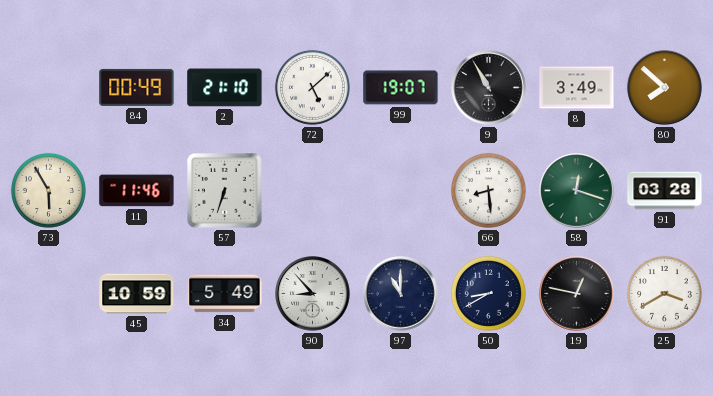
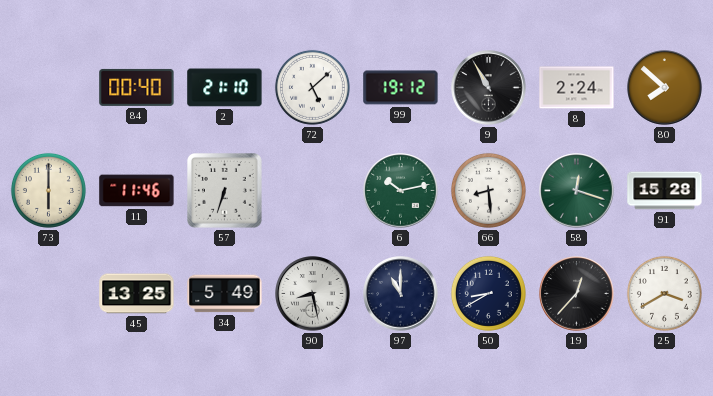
84: 00:49 -> 00:40
99: 19:07 -> 19:12
8: 3:49 -> 2:24
73: 5:55 -> 6:00
6: none -> 10:13
91: 03:28 -> 15:28
45: 10:59 -> 13:25
90: 8:53 -> 8:28
19: 12:47 -> 12:37
